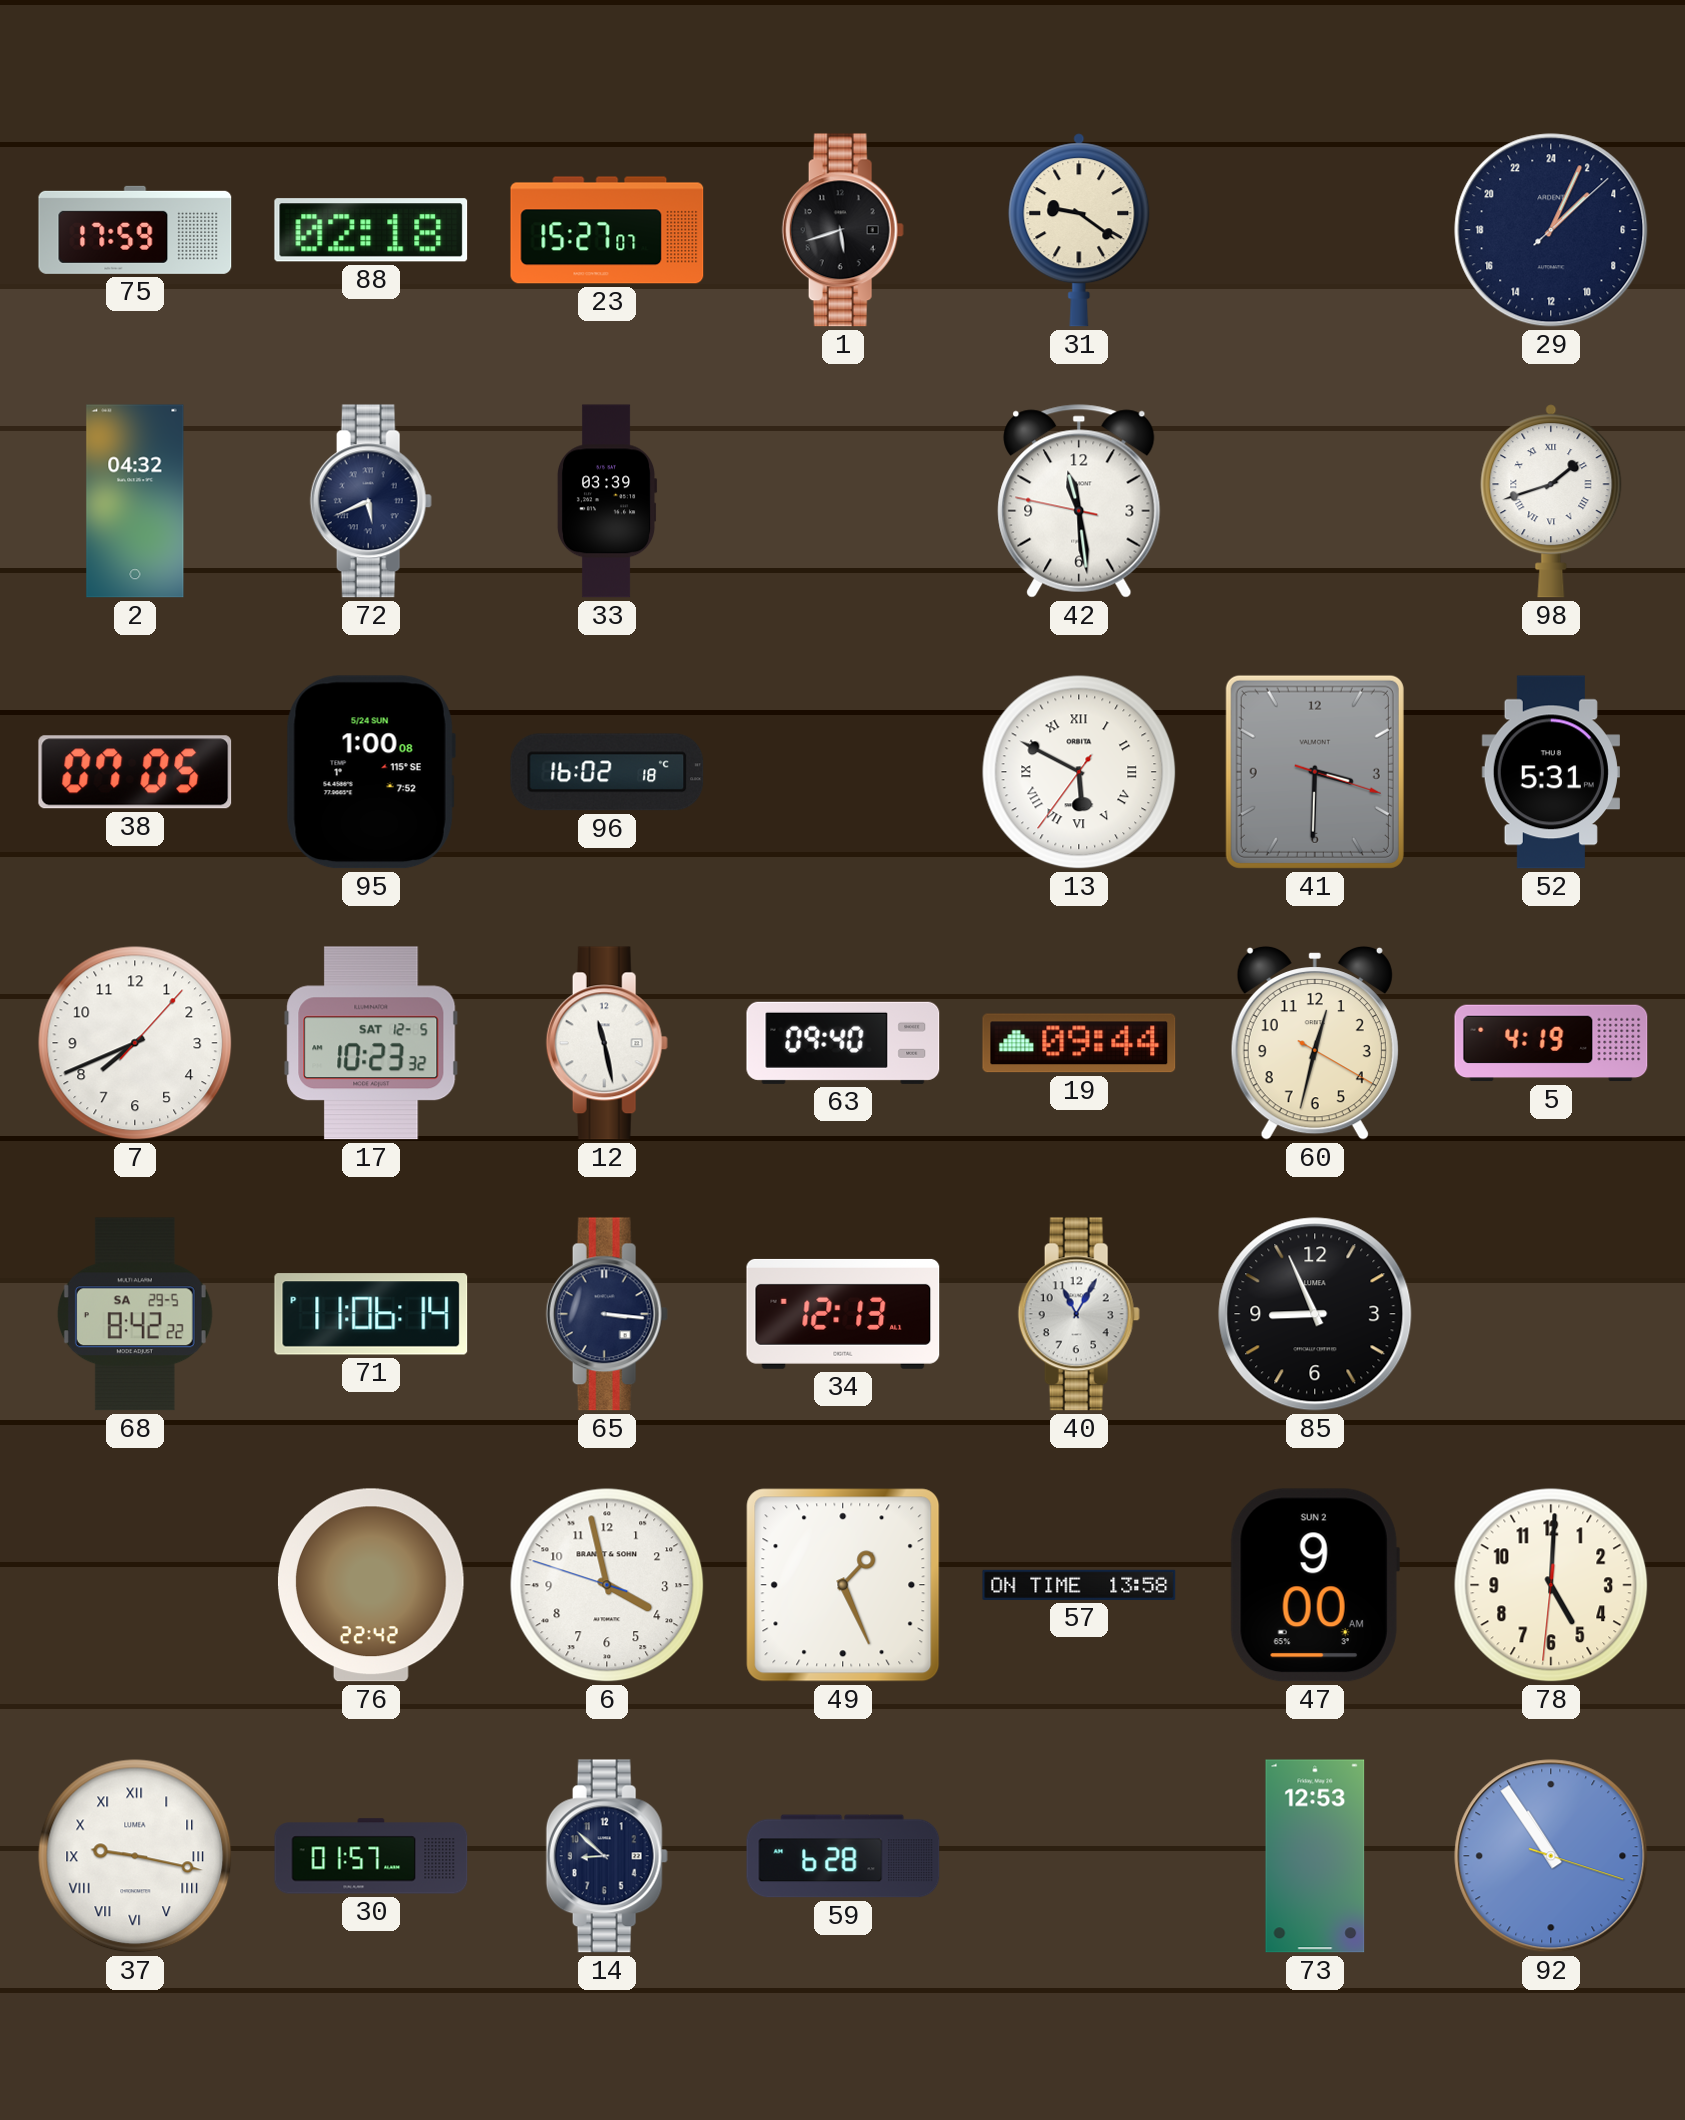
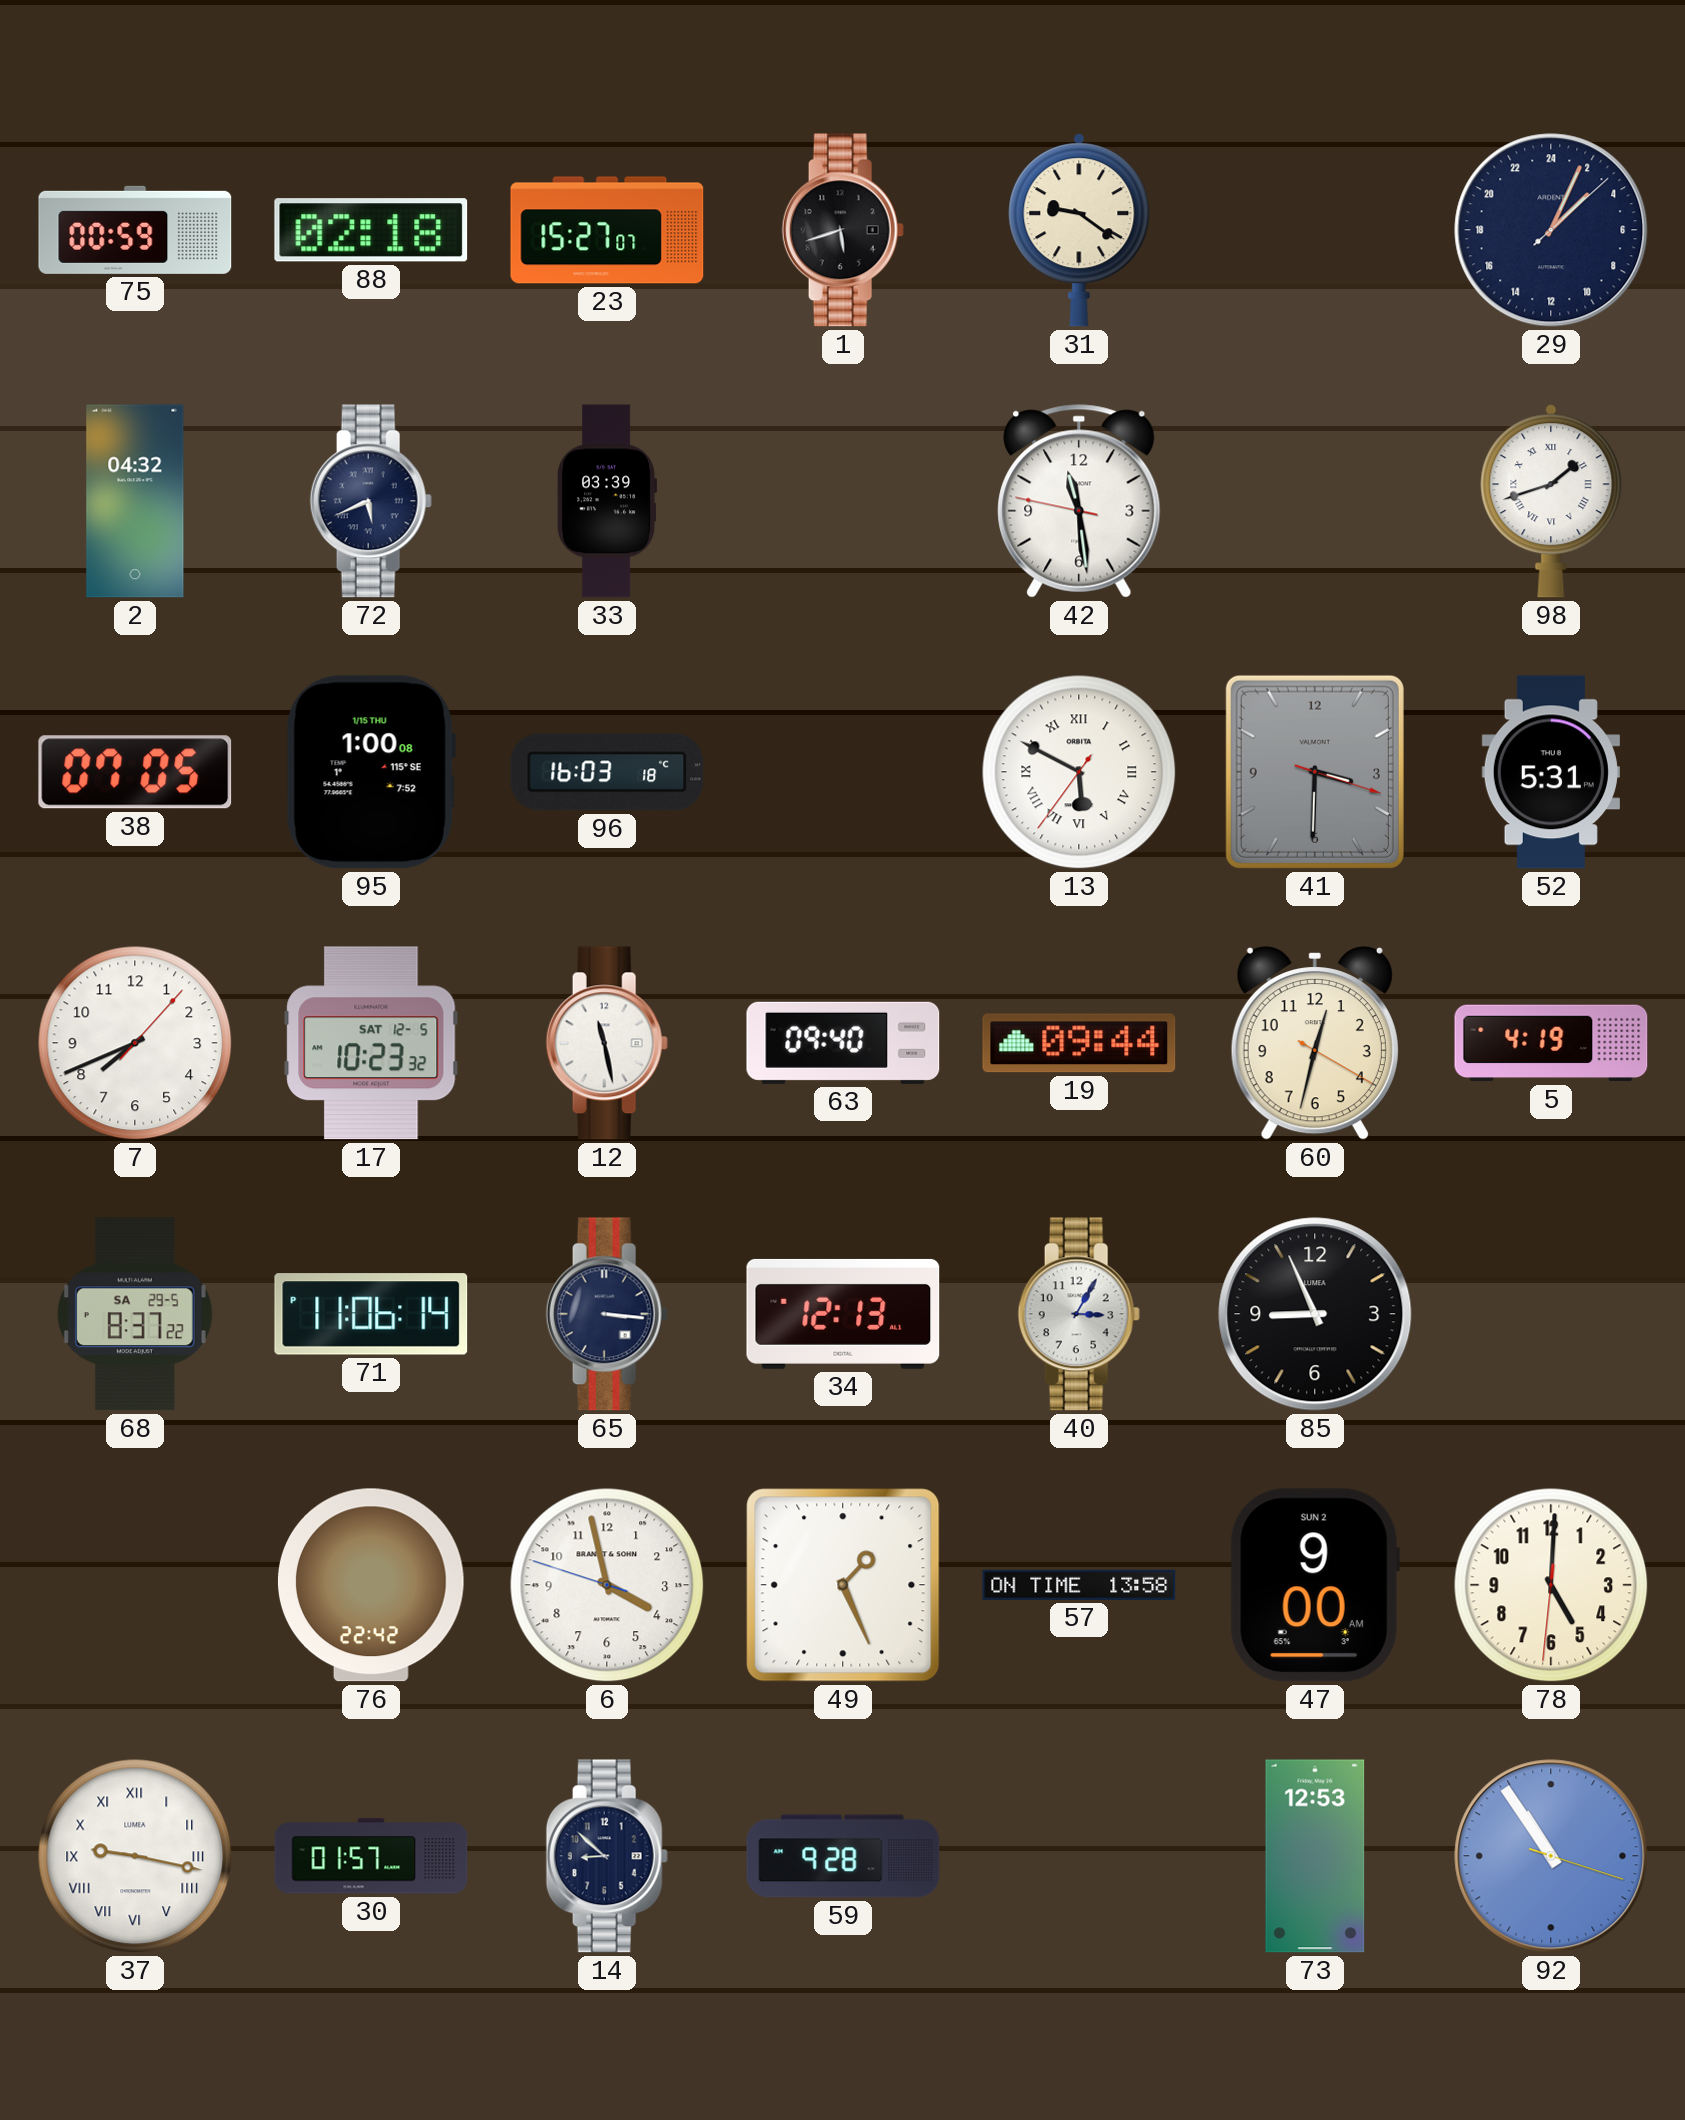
75: 17:59 -> 00:59
95 date: 5/24 SUN -> 1/15 THU
96: 16:02 -> 16:03
68: 8:42 -> 8:37
40: 11:05 -> 3:05
59: 6:28 -> 9:28
